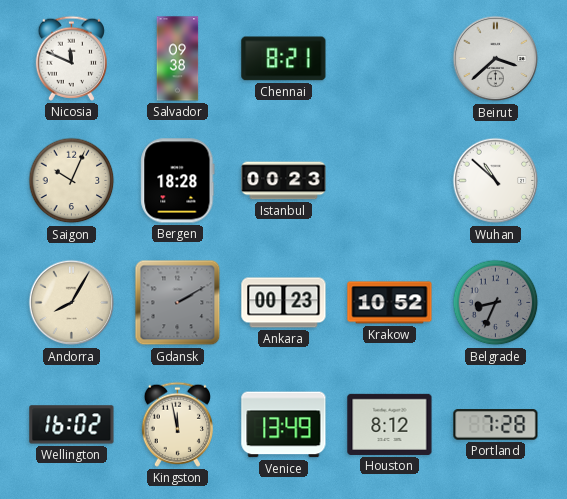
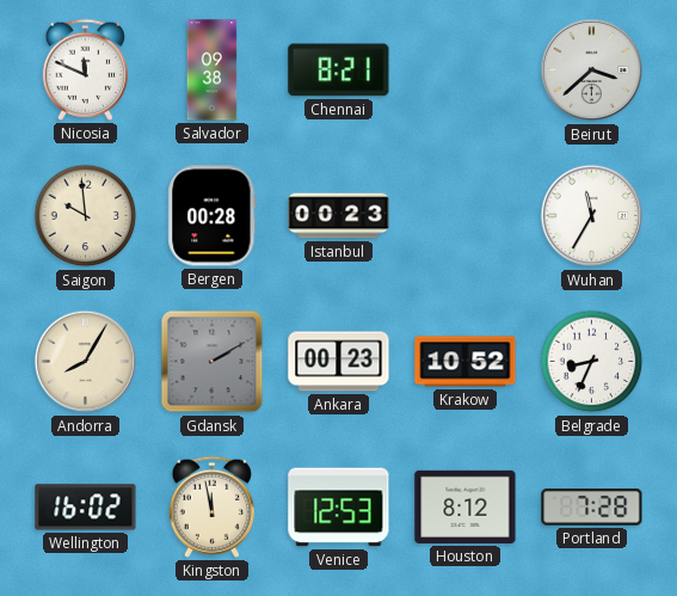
Saigon: 10:04 -> 9:59
Bergen: 18:28 -> 00:28
Wuhan: 10:52 -> 11:35
Belgrade dial: grey -> white
Venice: 13:49 -> 12:53
